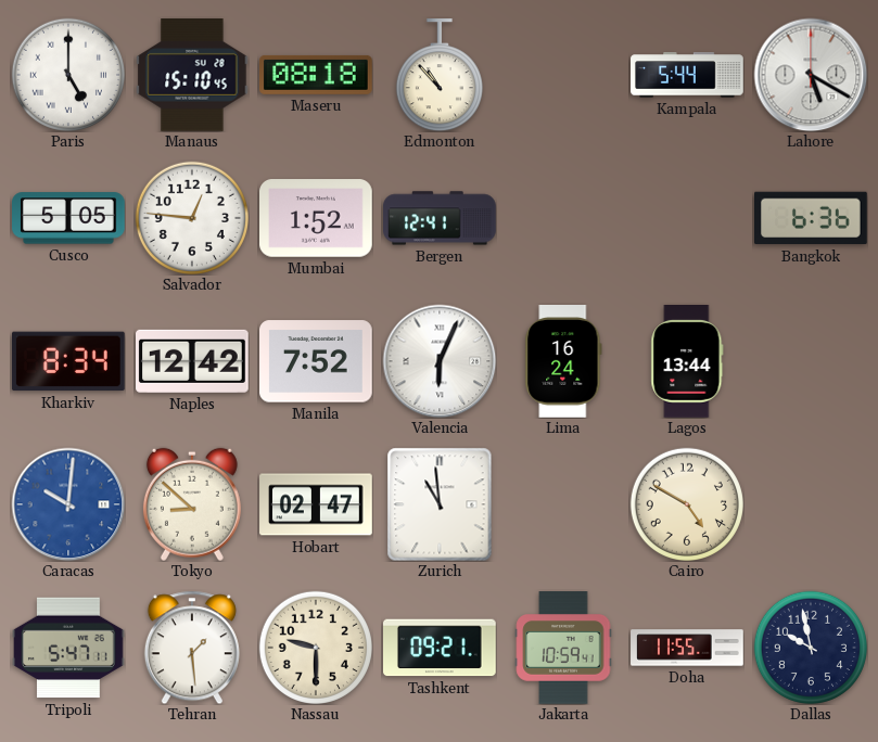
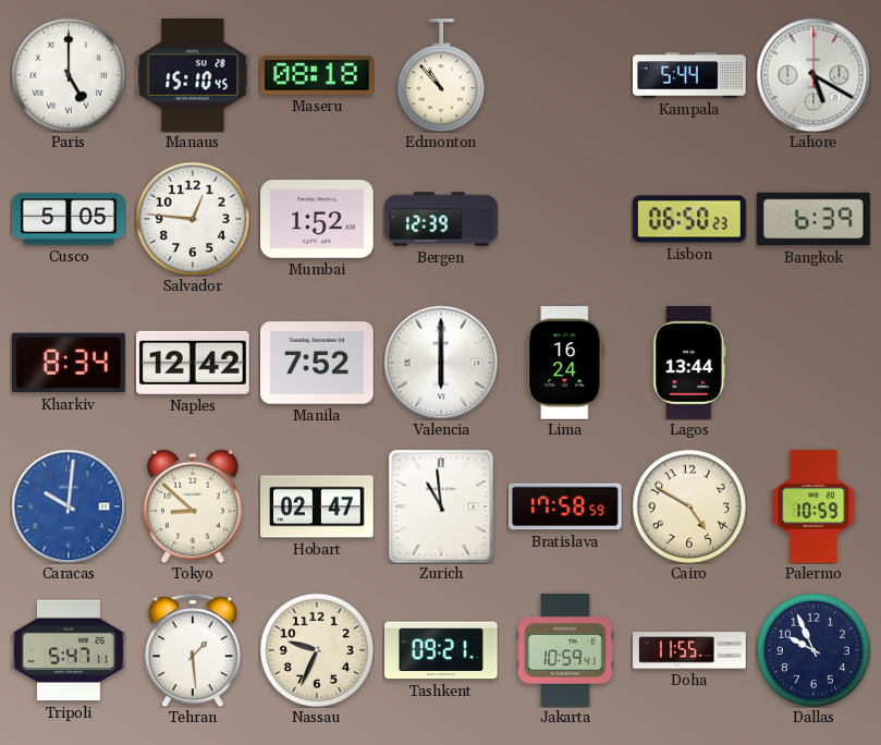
Bergen: 12:41 -> 12:39
Lisbon: none -> 06:50
Bangkok: 6:36 -> 6:39
Valencia: 6:04 -> 6:00
Bratislava: none -> 17:58
Palermo: none -> 10:59
Nassau: 9:30 -> 9:34
Dallas: 9:58 -> 9:56
